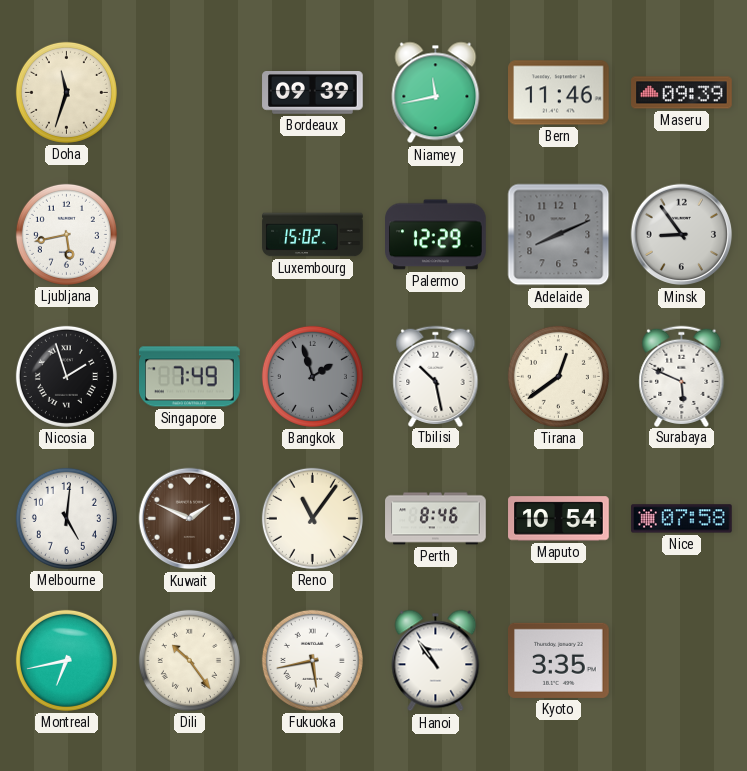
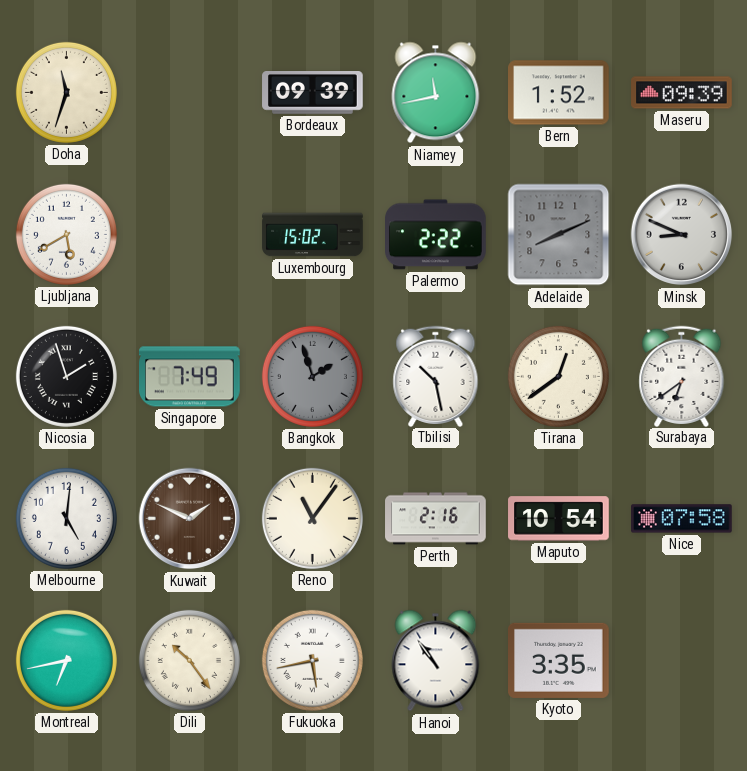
Bern: 11:46 -> 1:52
Ljubljana: 5:43 -> 5:40
Palermo: 12:29 -> 2:22
Minsk: 8:54 -> 8:49
Surabaya: 5:49 -> 6:39
Perth: 8:46 -> 2:16
